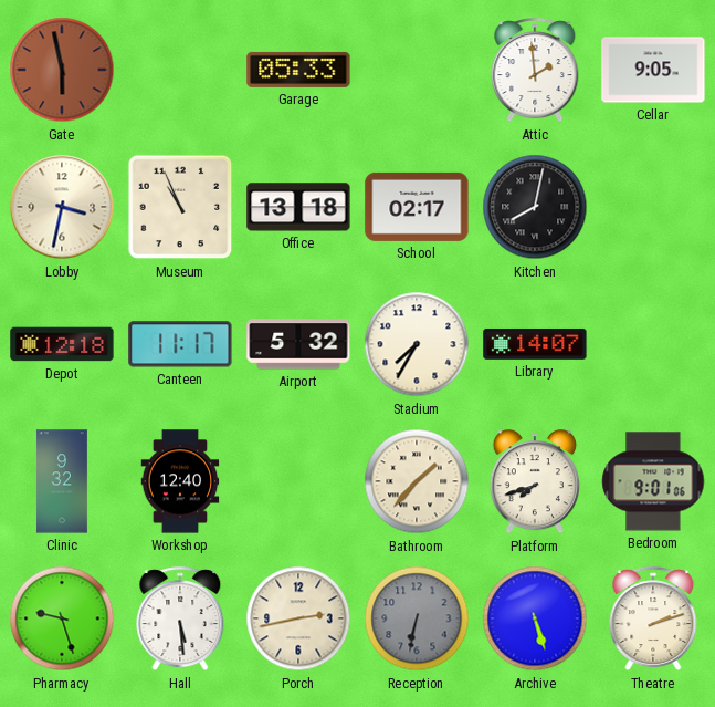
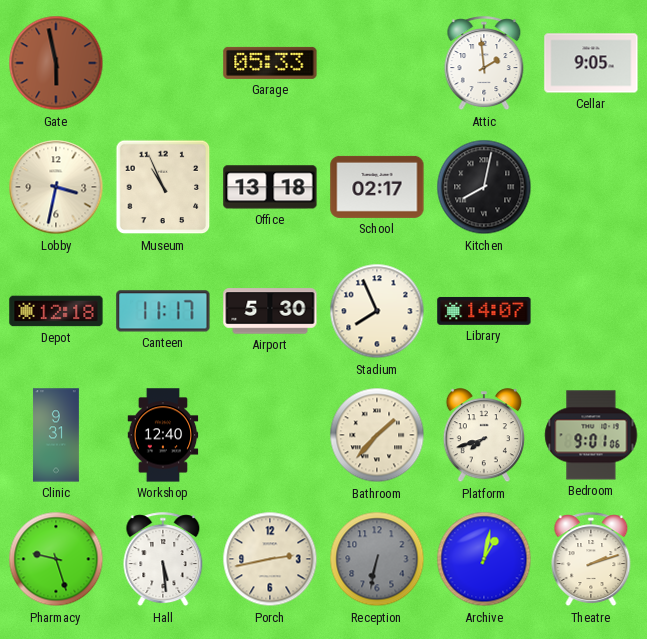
Airport: 5:32 -> 5:30
Stadium: 7:35 -> 7:56
Clinic: 9:32 -> 9:31
Archive: 5:27 -> 1:02
